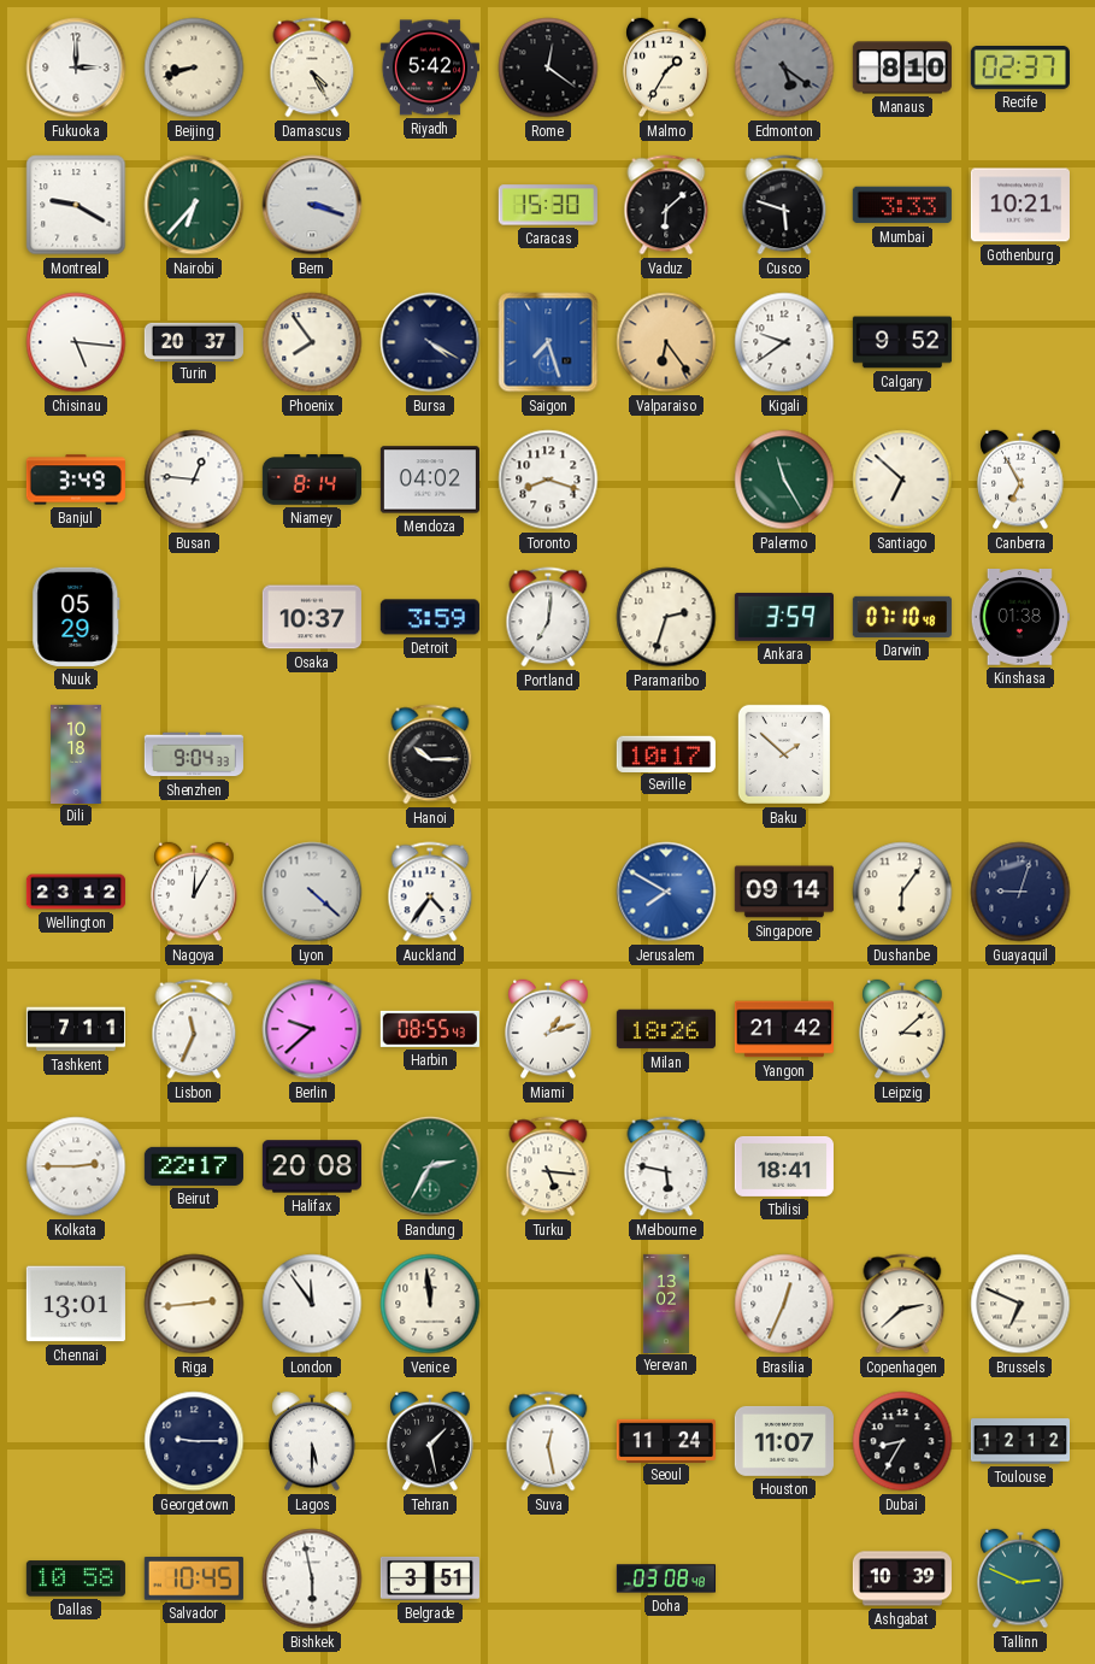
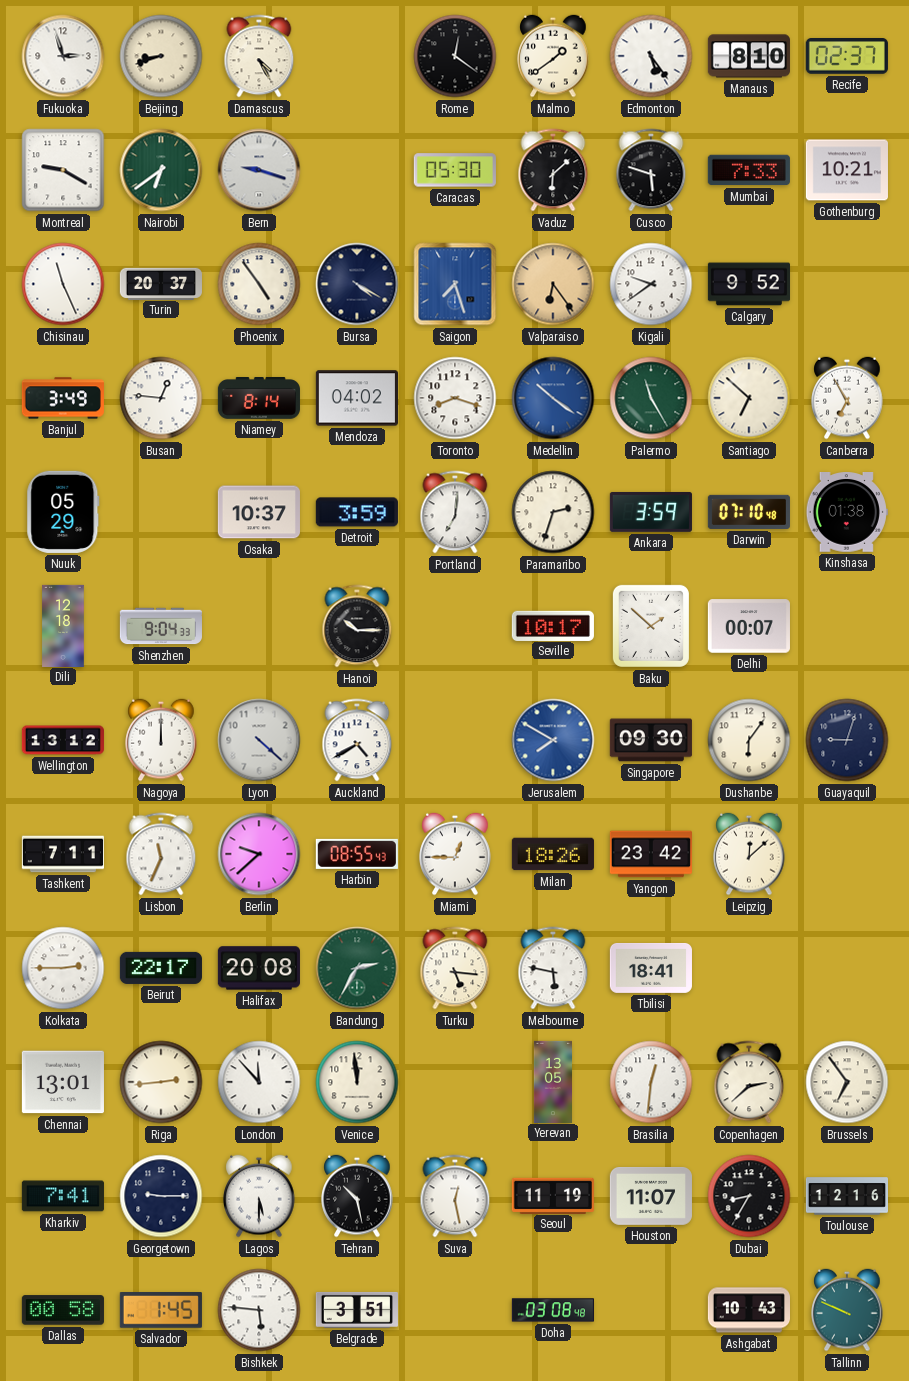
Fukuoka: 3:00 -> 2:57
Riyadh: 5:42 -> none
Malmo: 1:35 -> 1:39
Edmonton: 5:21 -> 5:24
Edmonton dial: grey -> white
Nairobi: 6:37 -> 6:39
Bern: 3:18 -> 9:18
Caracas: 15:30 -> 05:30
Mumbai: 3:33 -> 7:33
Chisinau: 5:16 -> 11:26
Phoenix: 7:54 -> 4:54
Medellin: none -> 10:21
Dili: 10:18 -> 12:18
Delhi: none -> 00:07
Wellington: 23:12 -> 13:12
Nagoya: 12:05 -> 12:00
Auckland: 4:36 -> 4:40
Singapore: 09:14 -> 09:30
Miami: 1:12 -> 12:45
Yangon: 21:42 -> 23:42
Leipzig: 3:08 -> 12:08
London: 11:54 -> 11:53
Yerevan: 13:02 -> 13:05
Brasilia: 12:34 -> 12:31
Brussels: 6:49 -> 6:54
Kharkiv: none -> 7:41
Tehran: 1:28 -> 10:28
Seoul: 11:24 -> 11:19
Toulouse: 12:12 -> 12:16
Dallas: 10:58 -> 00:58
Salvador: 10:45 -> 1:45
Bishkek: 5:58 -> 5:46
Ashgabat: 10:39 -> 10:43
Tallinn: 2:49 -> 9:49
